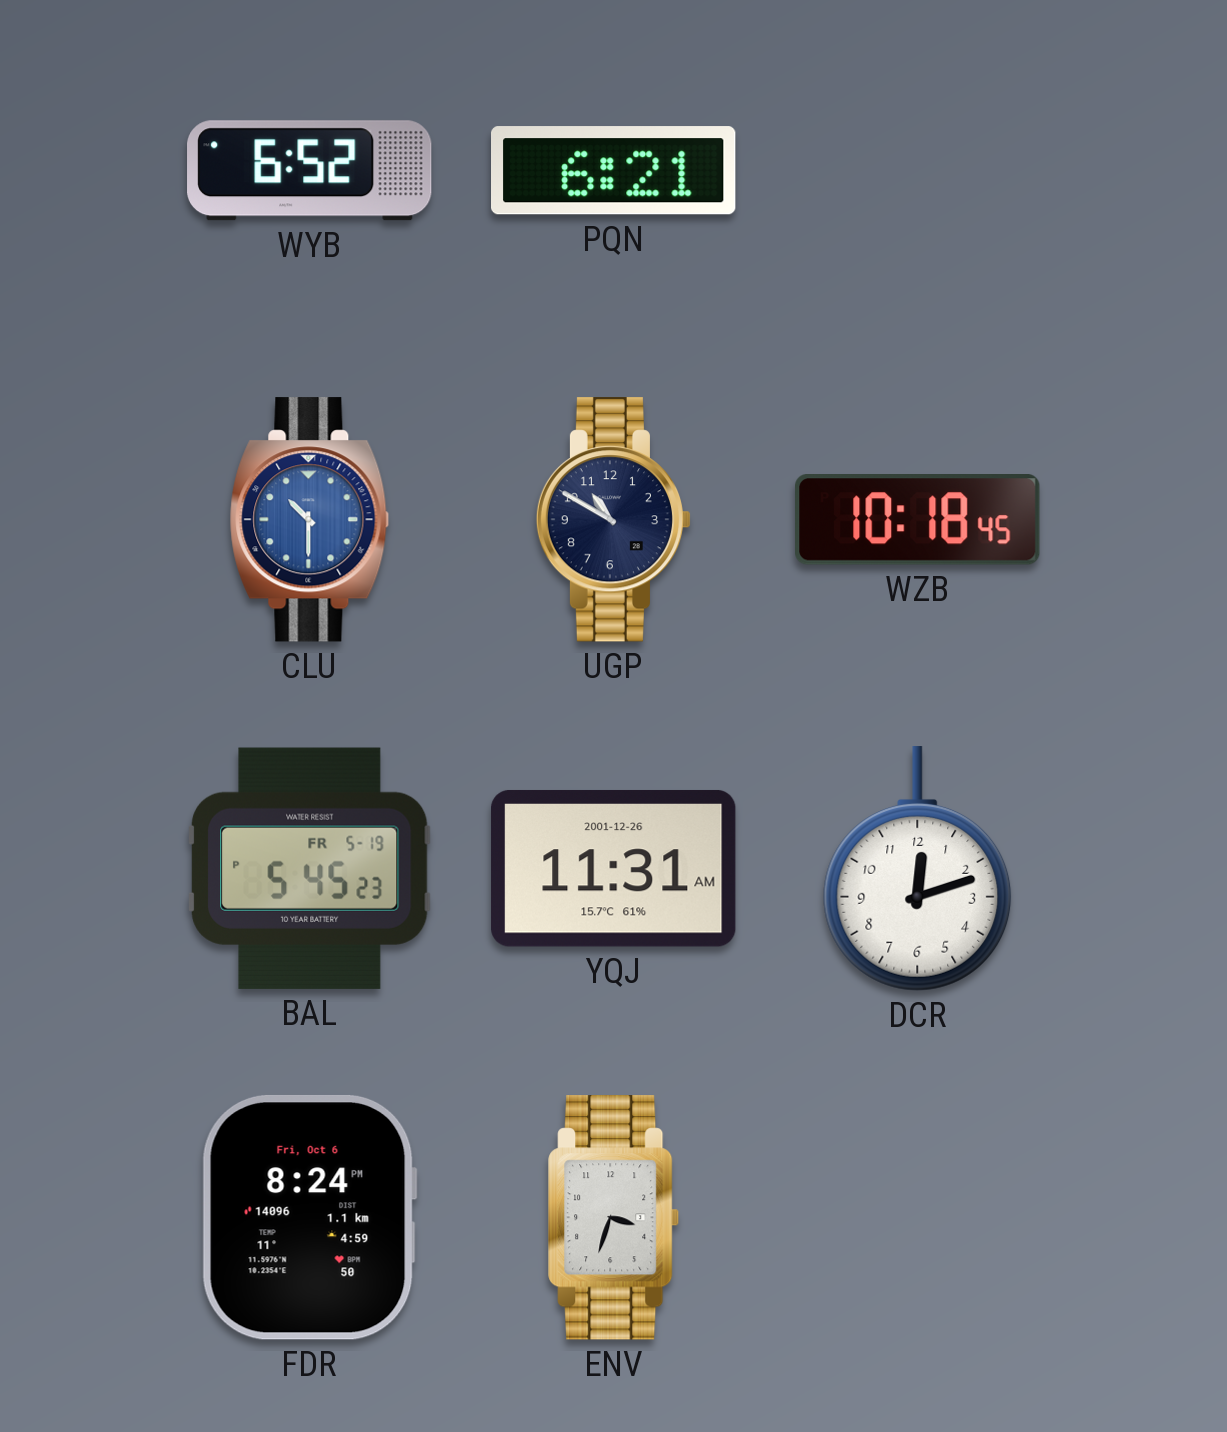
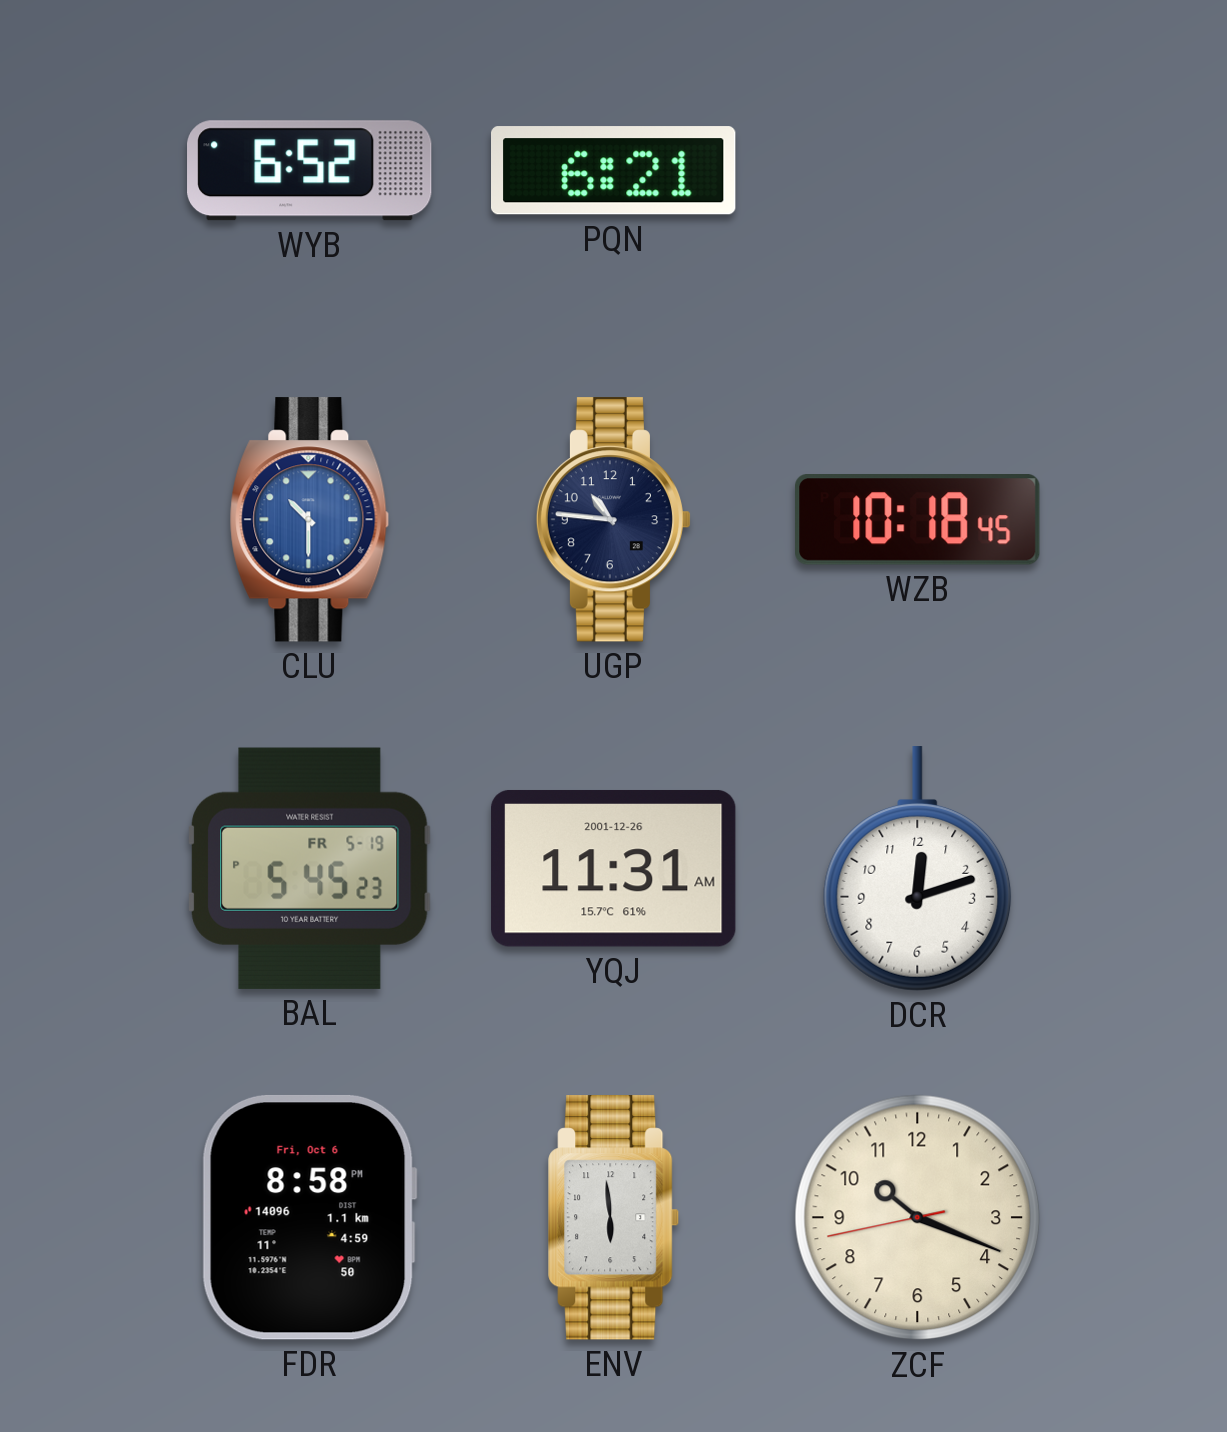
UGP: 10:50 -> 10:46
FDR: 8:24 -> 8:58
ENV: 3:33 -> 5:59
ZCF: none -> 10:18
